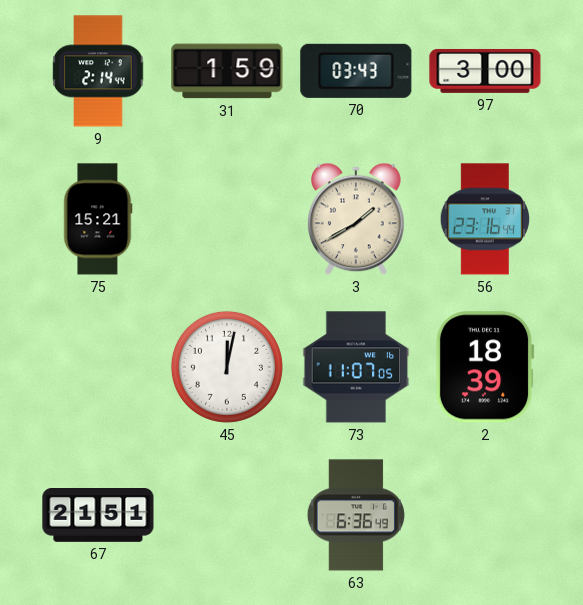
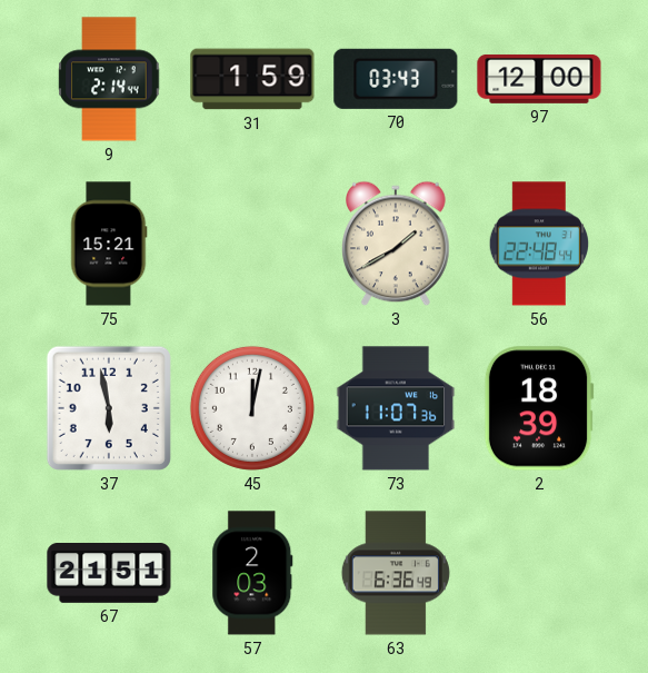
97: 3:00 -> 12:00
56: 23:16 -> 22:48
37: none -> 5:58
73: 11:07:05 -> 11:07:36
57: none -> 2:03
